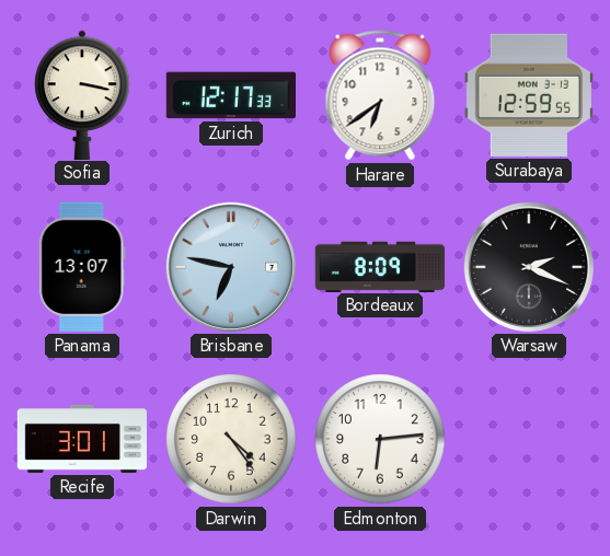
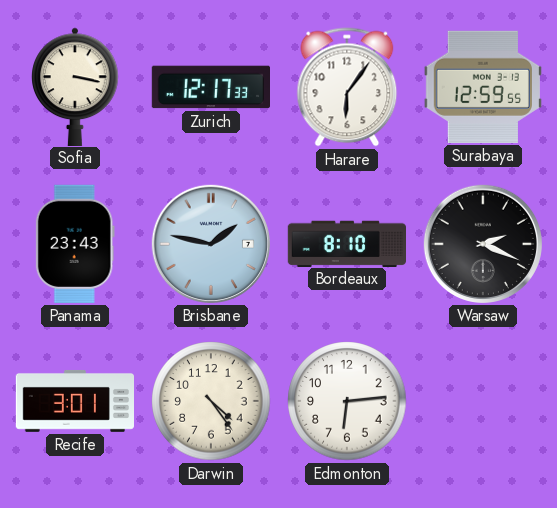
Harare: 6:39 -> 6:06
Panama: 13:07 -> 23:43
Brisbane: 6:47 -> 1:47
Bordeaux: 8:09 -> 8:10
